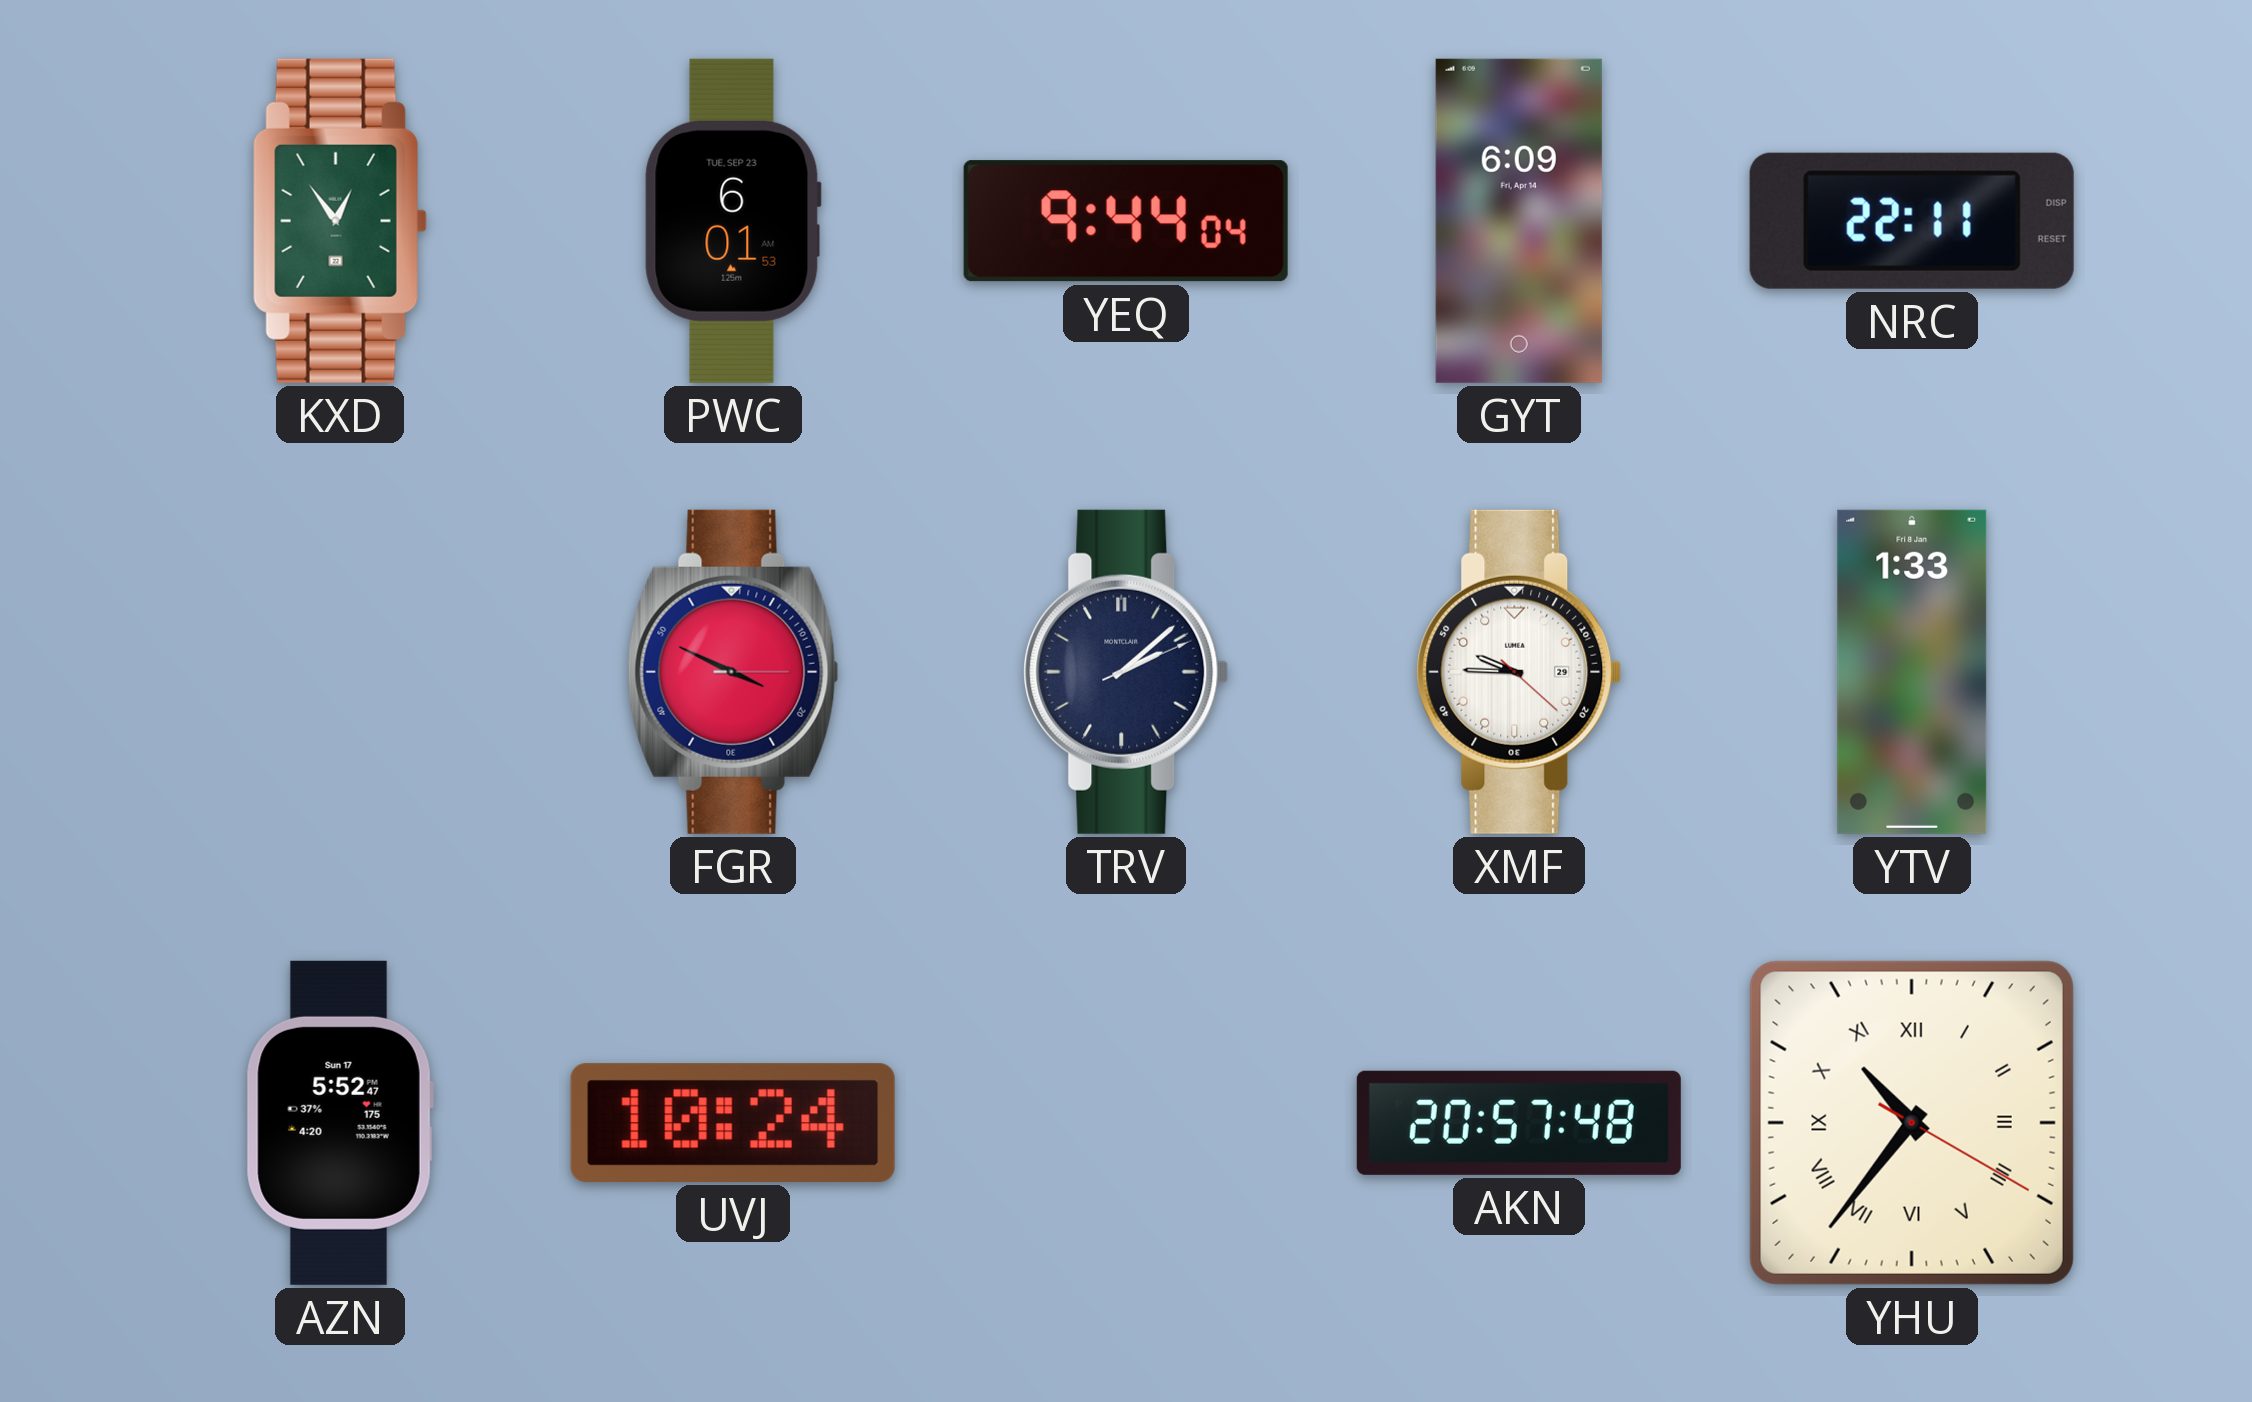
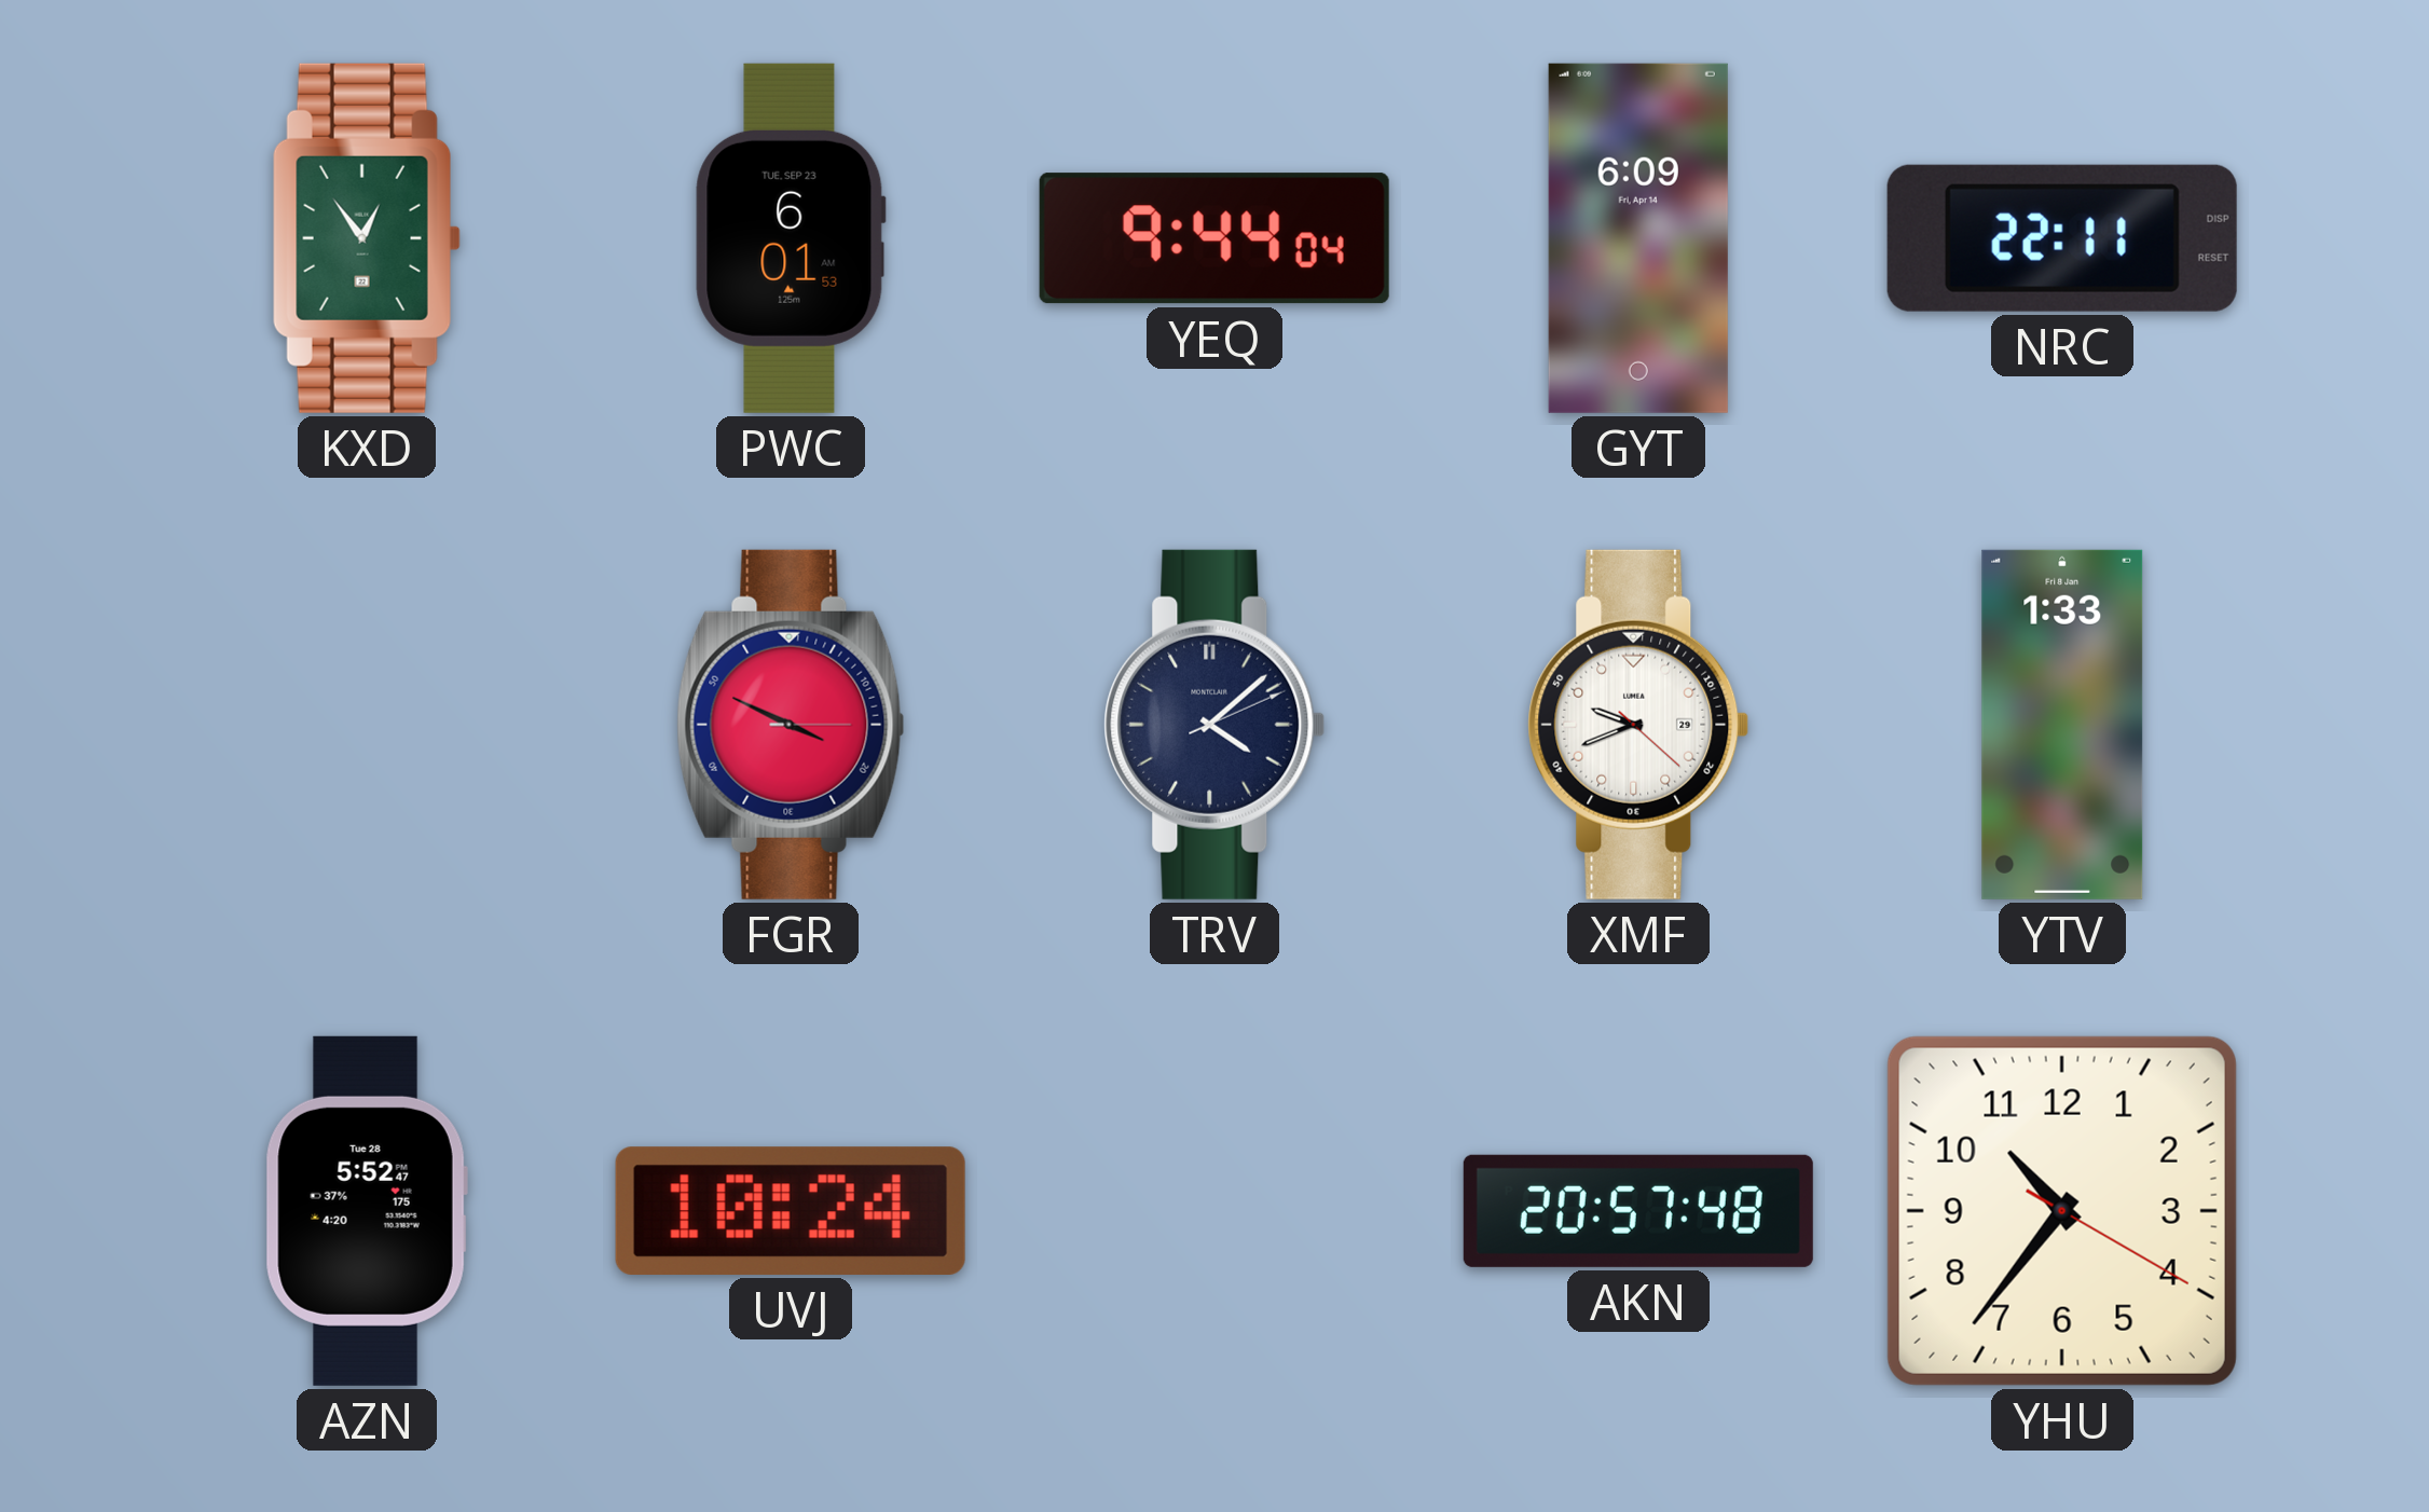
TRV: 2:08 -> 4:08
XMF: 9:45 -> 9:41
AZN date: Sun 17 -> Tue 28
YHU numerals: Roman -> Arabic
